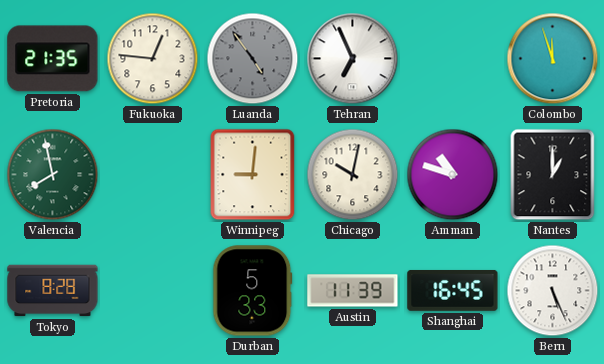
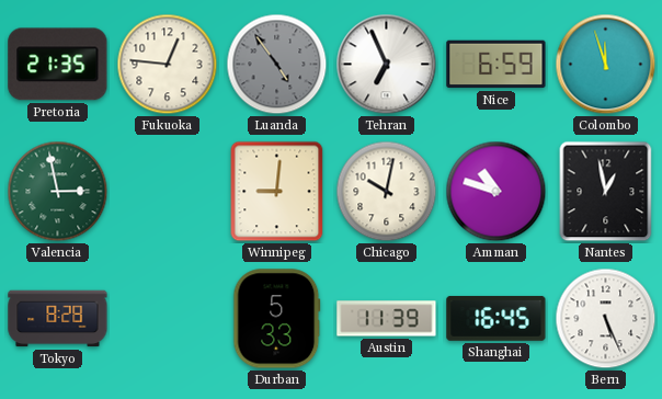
Nice: none -> 6:59
Valencia: 7:58 -> 2:58
Nantes: 1:00 -> 12:58
